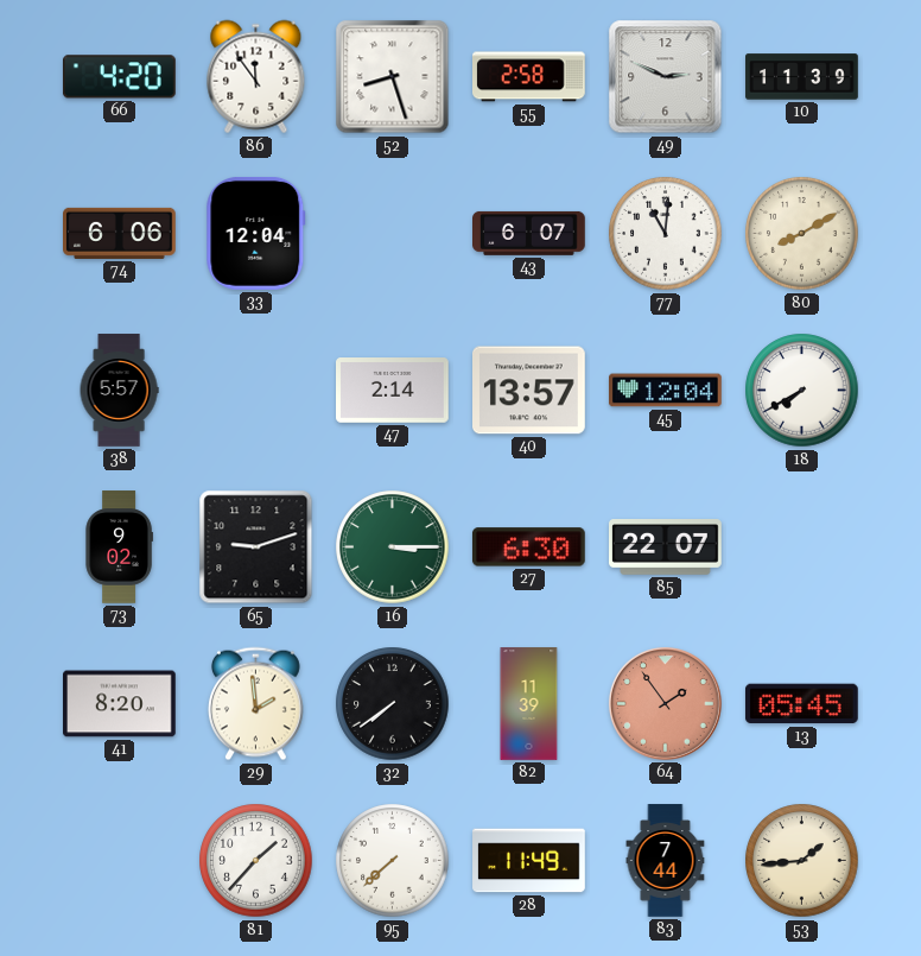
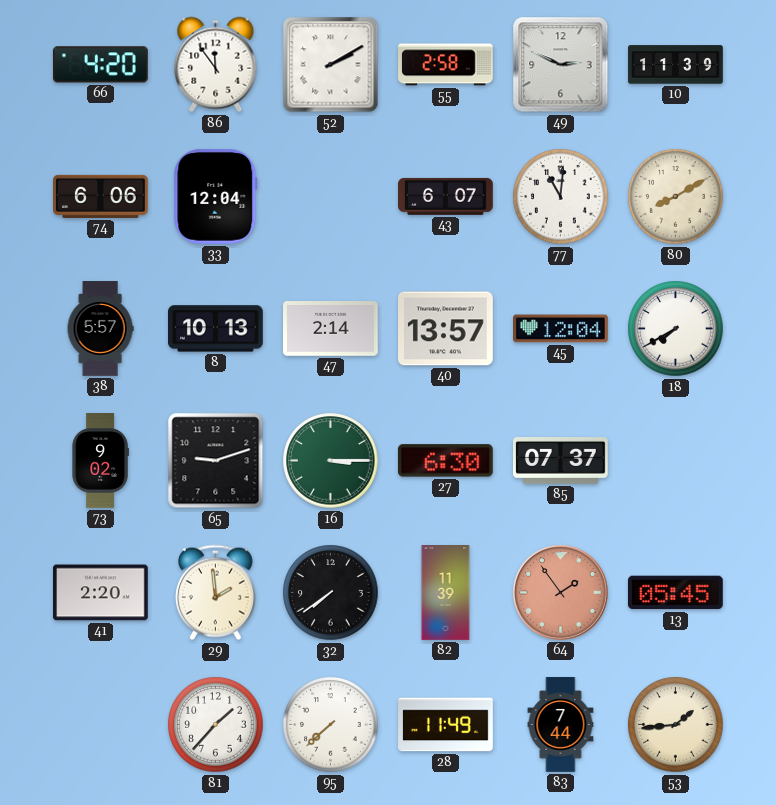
52: 8:27 -> 2:10
8: none -> 10:13
85: 22:07 -> 07:37
41: 8:20 -> 2:20
